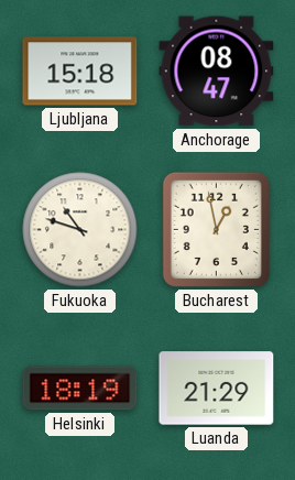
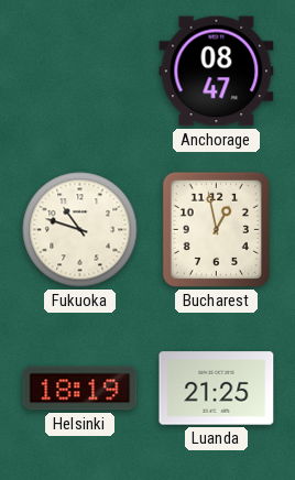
Ljubljana: 15:18 -> none
Luanda: 21:29 -> 21:25
